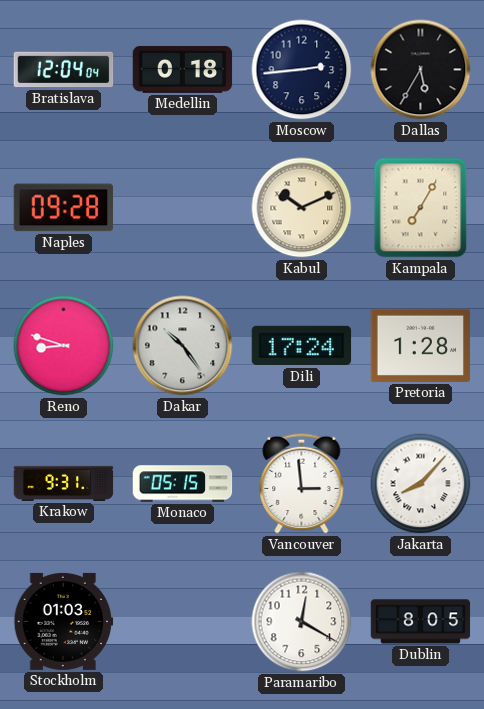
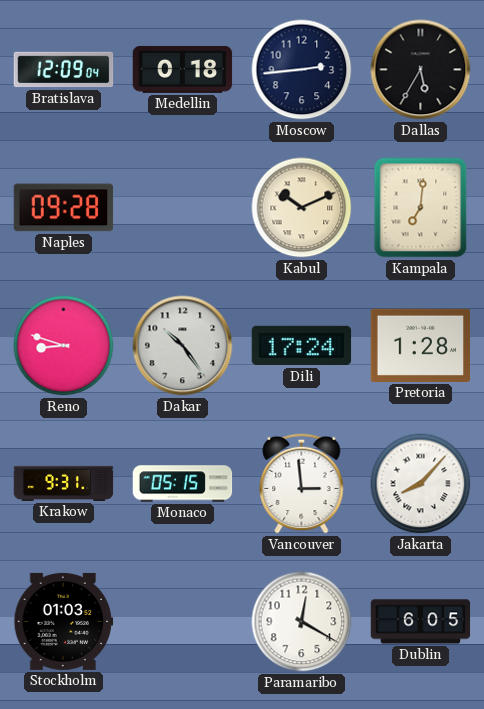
Bratislava: 12:04 -> 12:09
Kampala: 7:05 -> 7:01
Dublin: 8:05 -> 6:05
